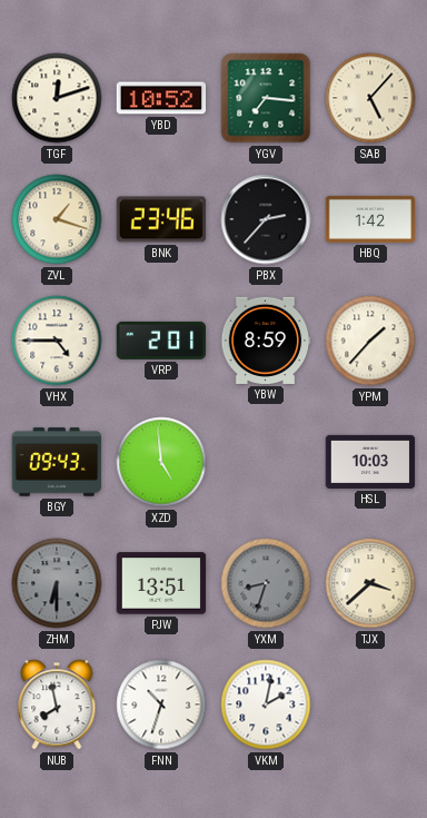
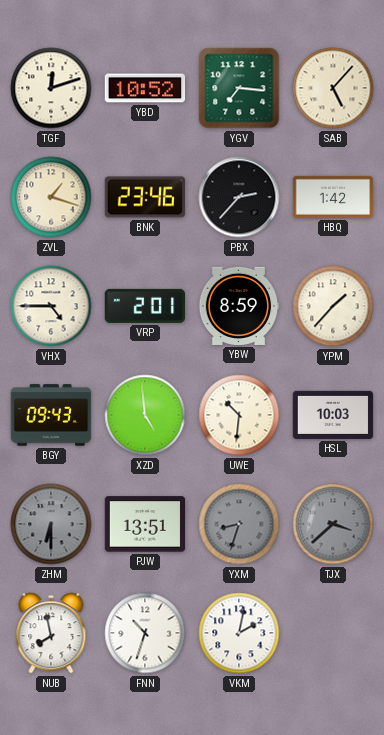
UWE: none -> 10:31
TJX dial: cream -> grey
